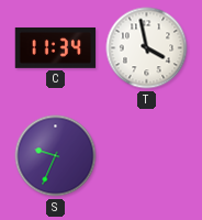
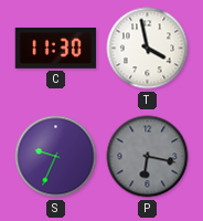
C: 11:34 -> 11:30
P: none -> 6:17
